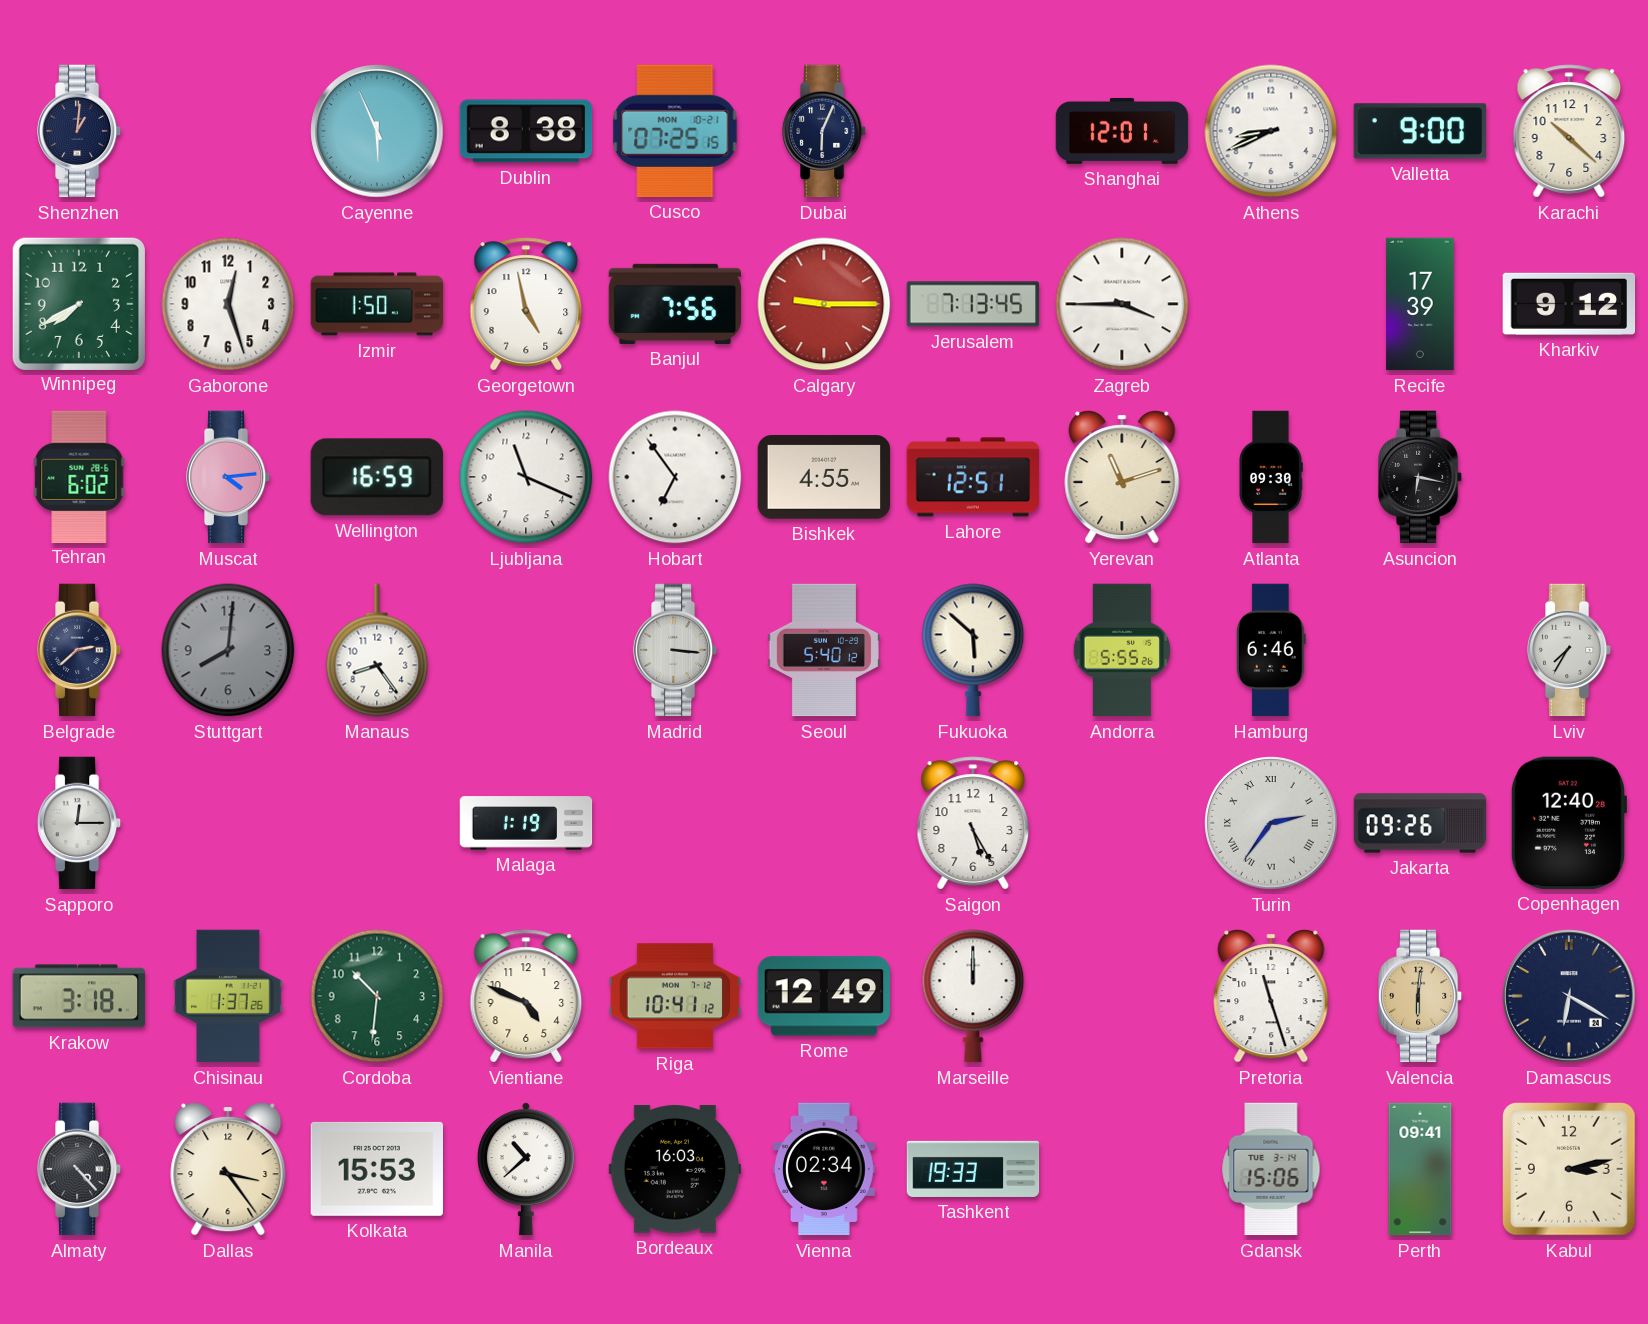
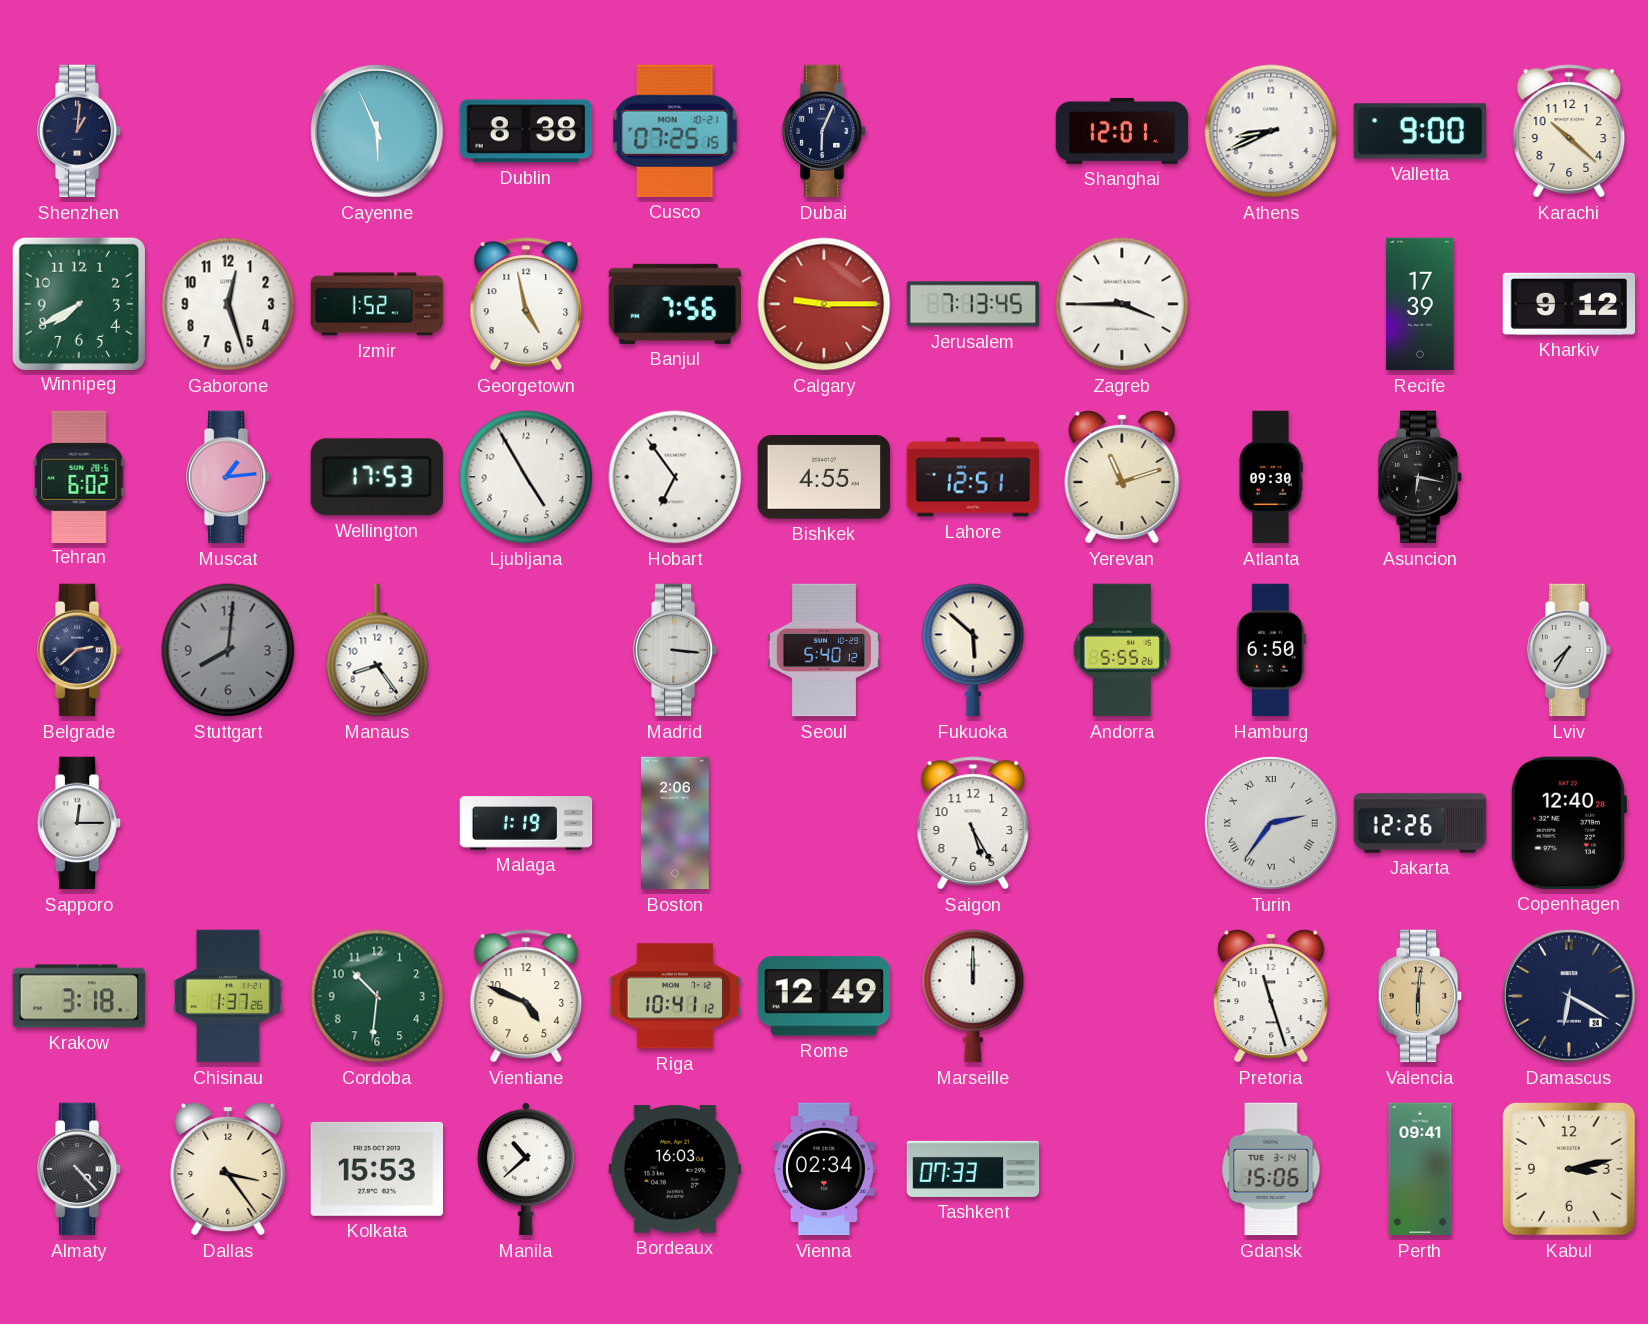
Izmir: 1:50 -> 1:52
Muscat: 4:14 -> 1:14
Wellington: 16:59 -> 17:53
Ljubljana: 11:19 -> 4:55
Hamburg: 6:46 -> 6:50
Boston: none -> 2:06
Jakarta: 09:26 -> 12:26
Tashkent: 19:33 -> 07:33
